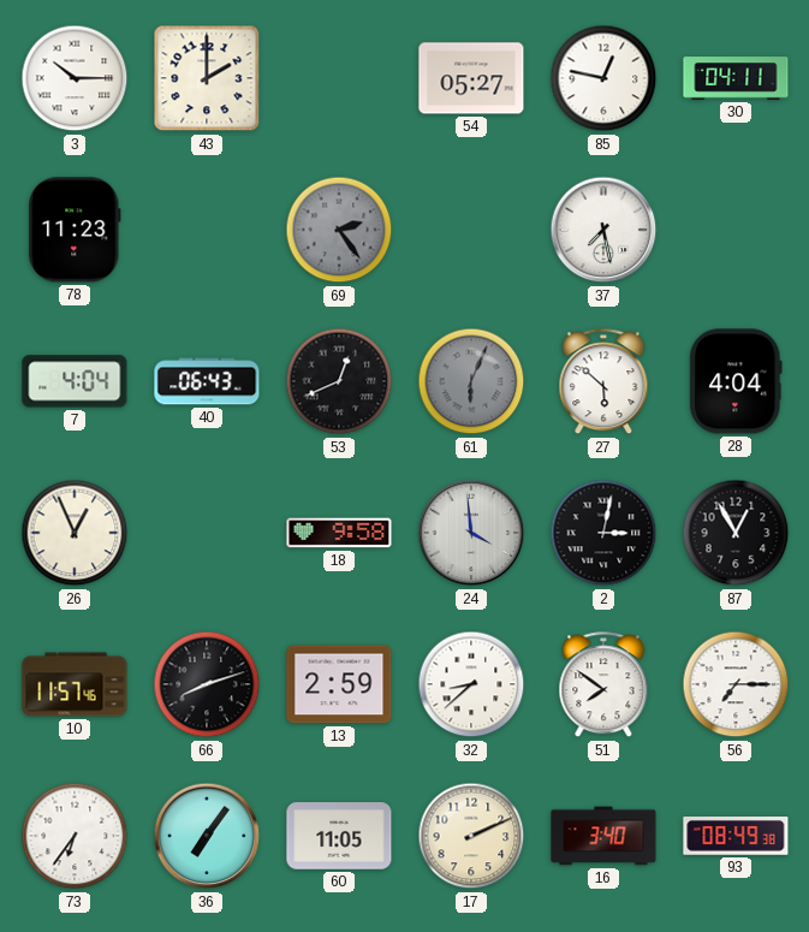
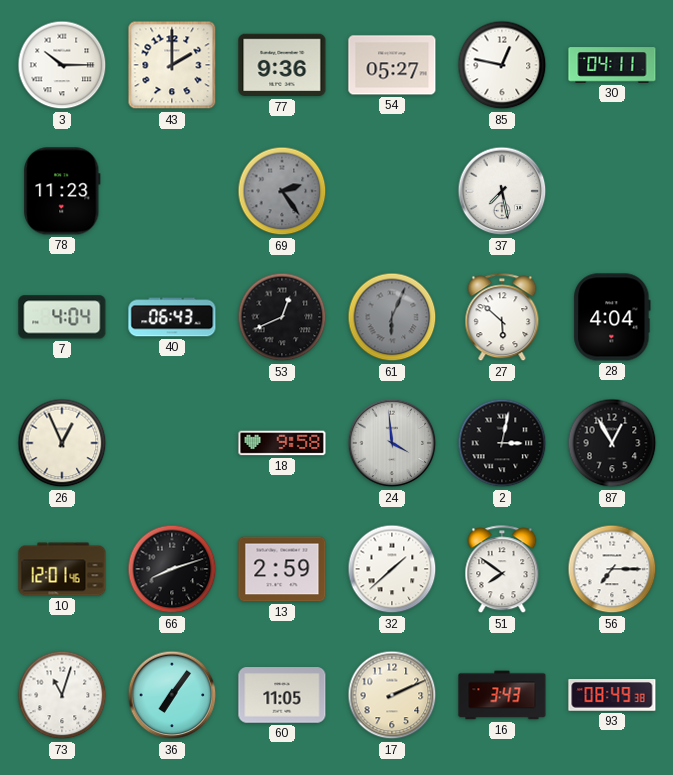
77: none -> 9:36
10: 11:57 -> 12:01
32: 8:38 -> 1:38
73: 6:36 -> 11:03
16: 3:40 -> 3:43
